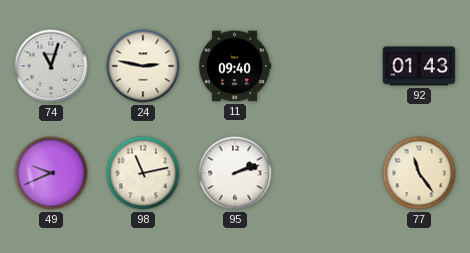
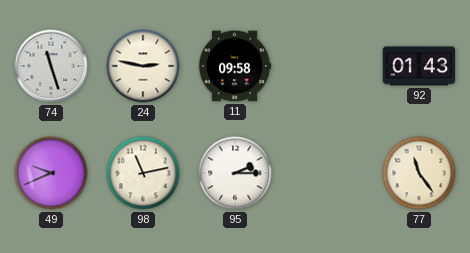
74: 11:03 -> 11:27
11: 09:40 -> 09:58
95: 2:12 -> 2:15
